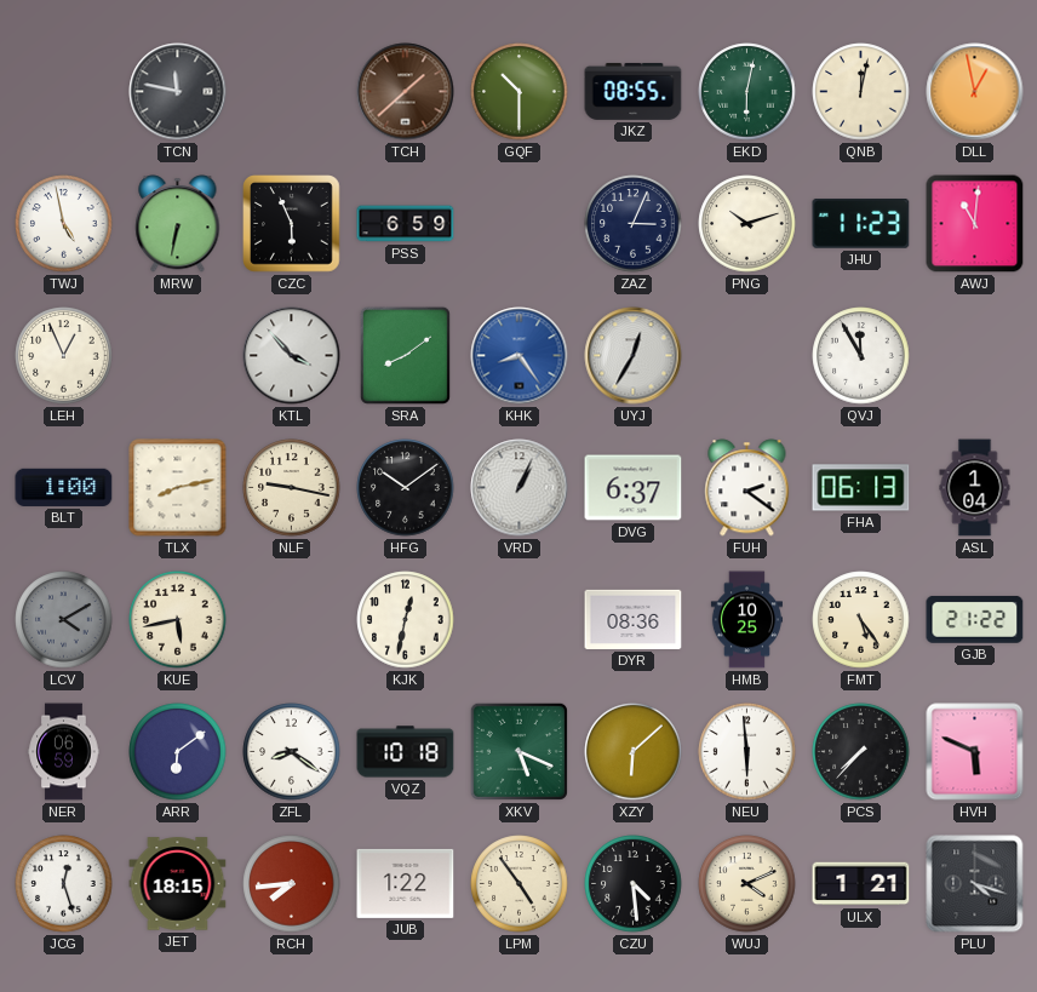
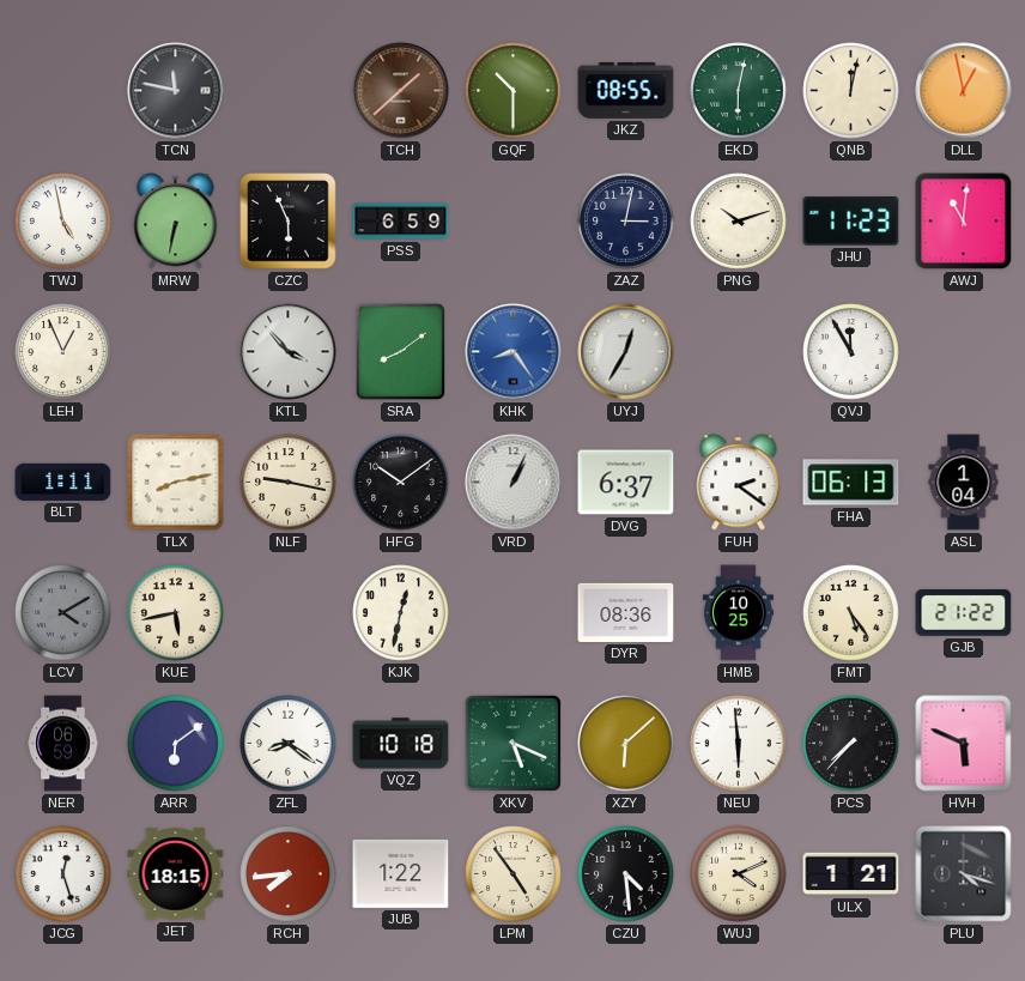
ZAZ: 3:04 -> 3:02
BLT: 1:00 -> 1:11
